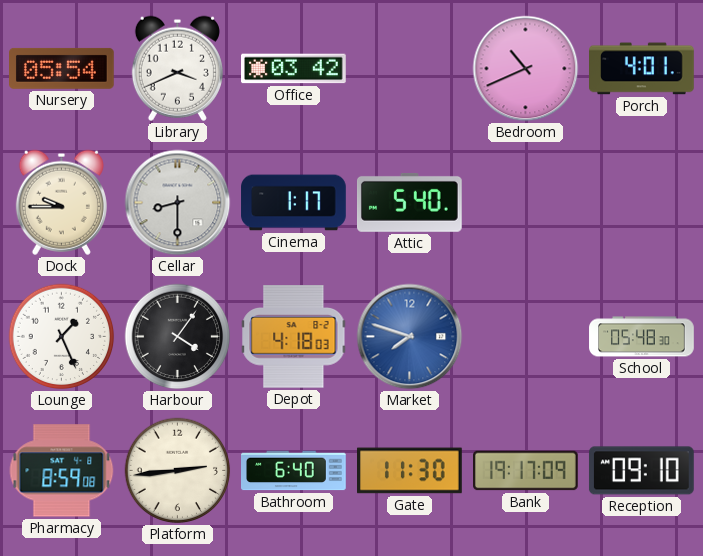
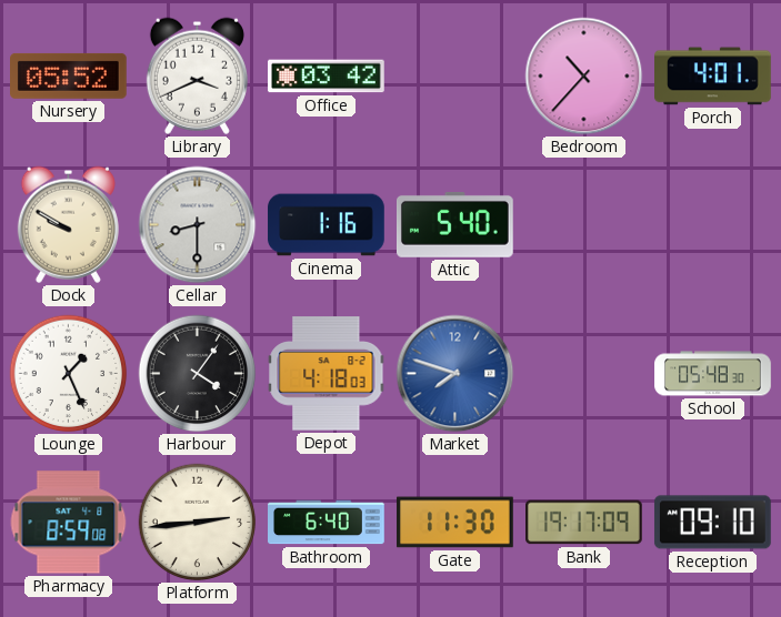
Nursery: 05:54 -> 05:52
Bedroom: 10:41 -> 10:37
Dock: 9:45 -> 9:50
Cinema: 1:17 -> 1:16
